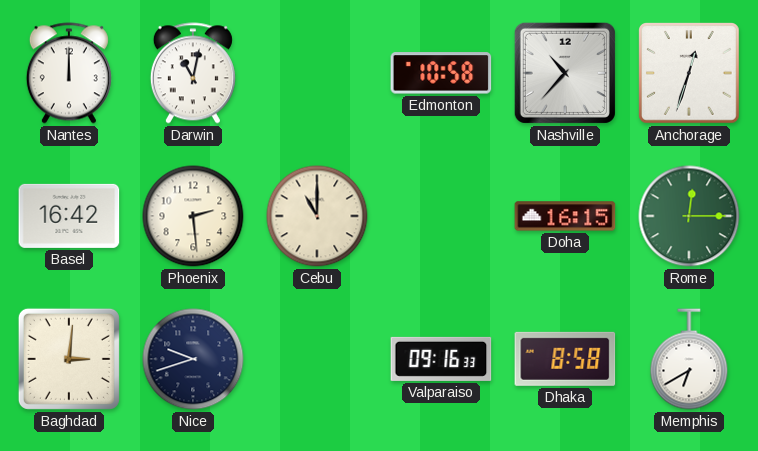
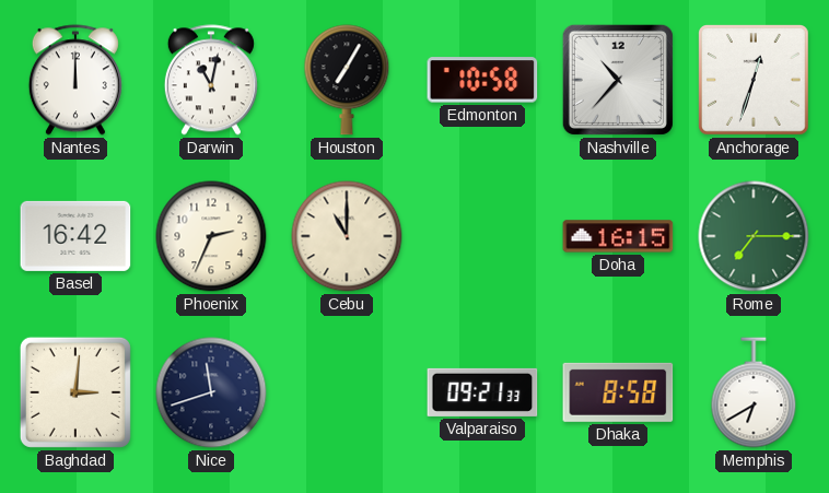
Houston: none -> 7:05
Phoenix: 2:29 -> 2:34
Rome: 12:15 -> 7:15
Nice: 9:42 -> 11:42
Valparaiso: 09:16 -> 09:21
